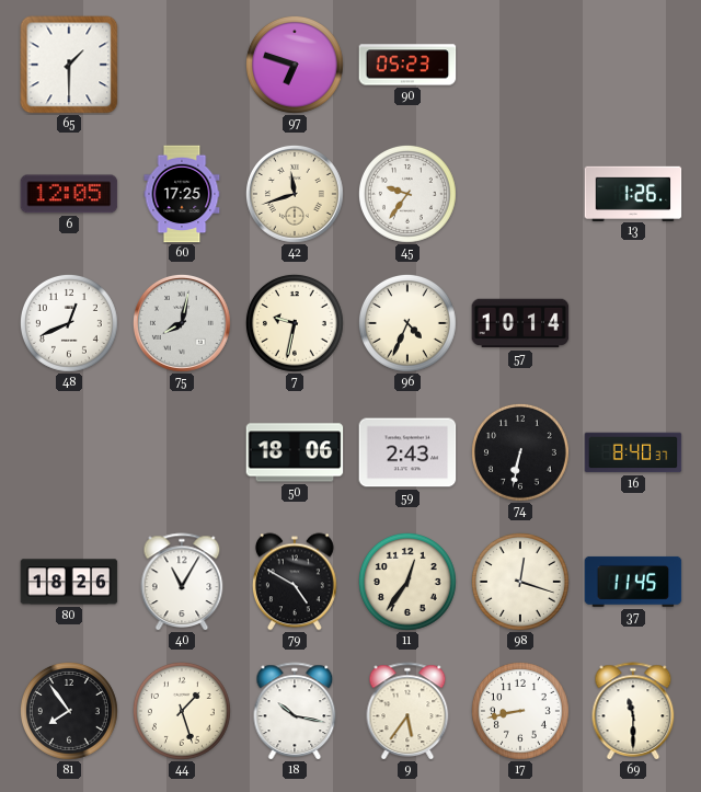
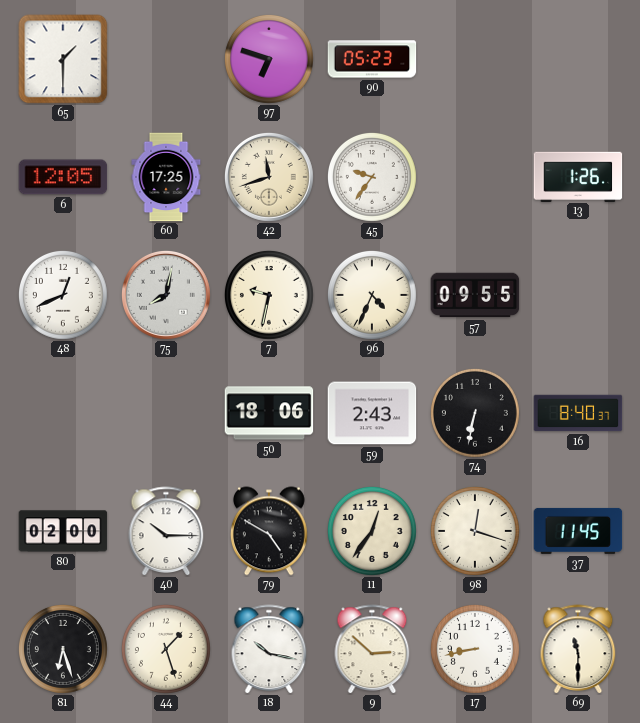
57: 10:14 -> 09:55
80: 18:26 -> 02:00
40: 11:05 -> 10:15
81: 7:54 -> 6:27
9: 5:36 -> 2:52
